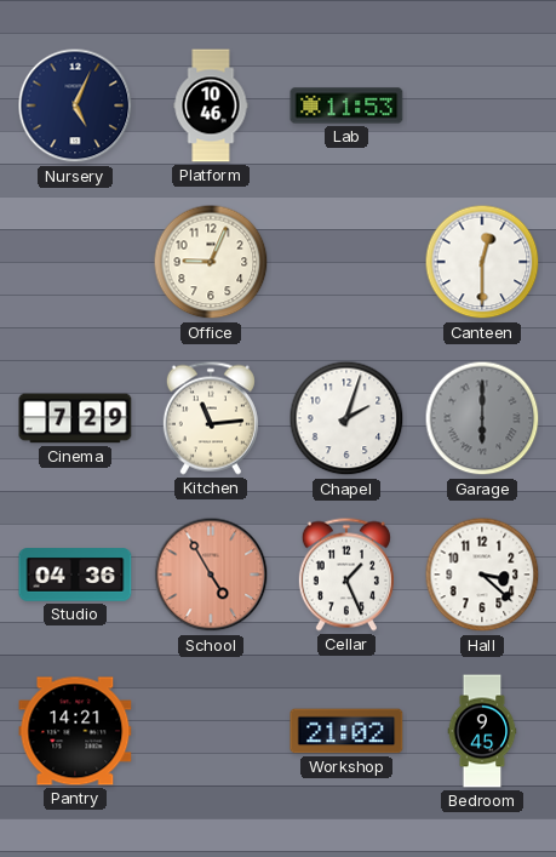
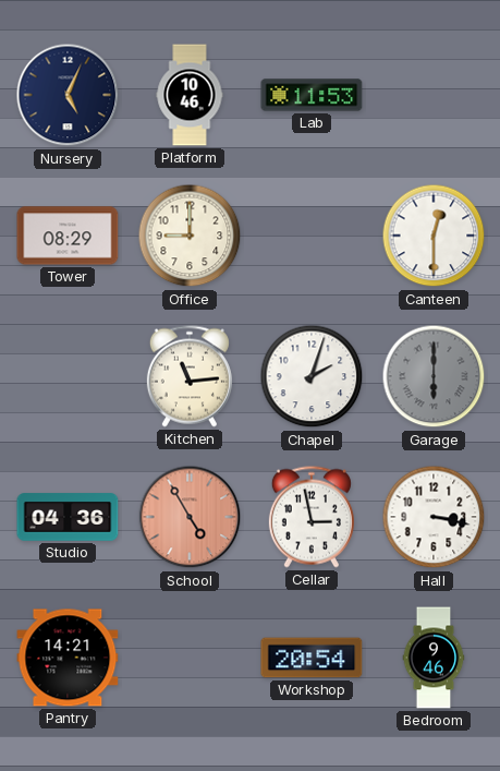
Tower: none -> 08:29
Office: 9:04 -> 9:00
Cinema: 7:29 -> none
Cellar: 1:26 -> 2:58
Hall: 3:22 -> 3:17
Workshop: 21:02 -> 20:54
Bedroom: 9:45 -> 9:46
